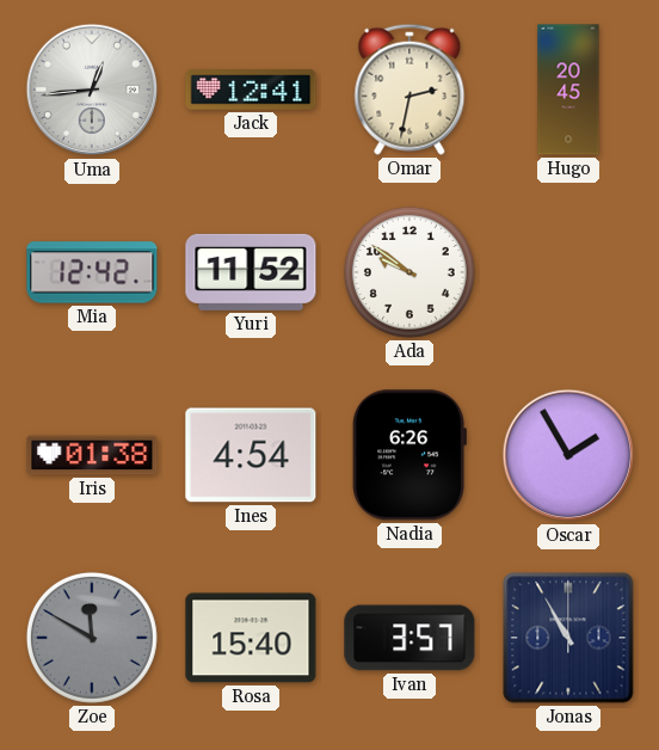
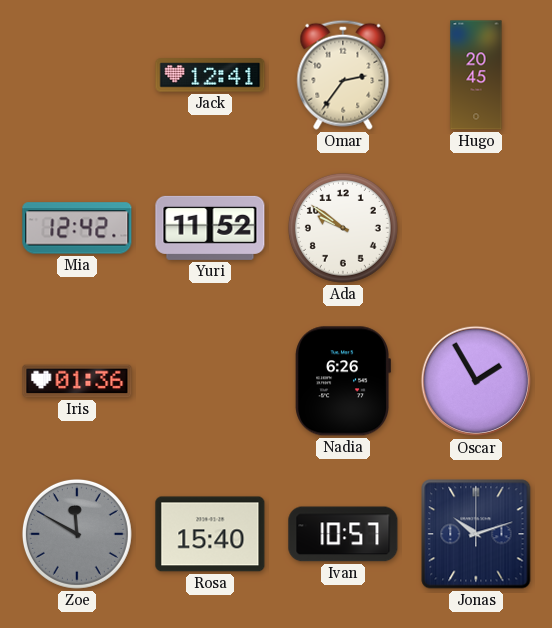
Uma: 12:44 -> none
Omar: 2:32 -> 2:36
Iris: 01:38 -> 01:36
Ines: 4:54 -> none
Ivan: 3:57 -> 10:57
Jonas: 10:55 -> 10:12
